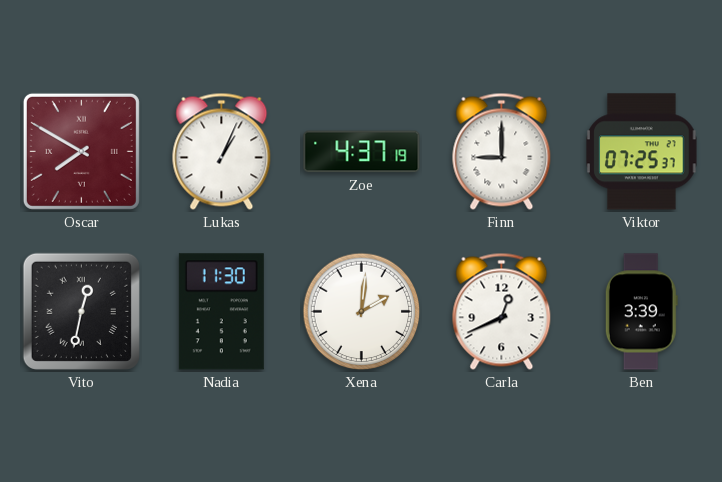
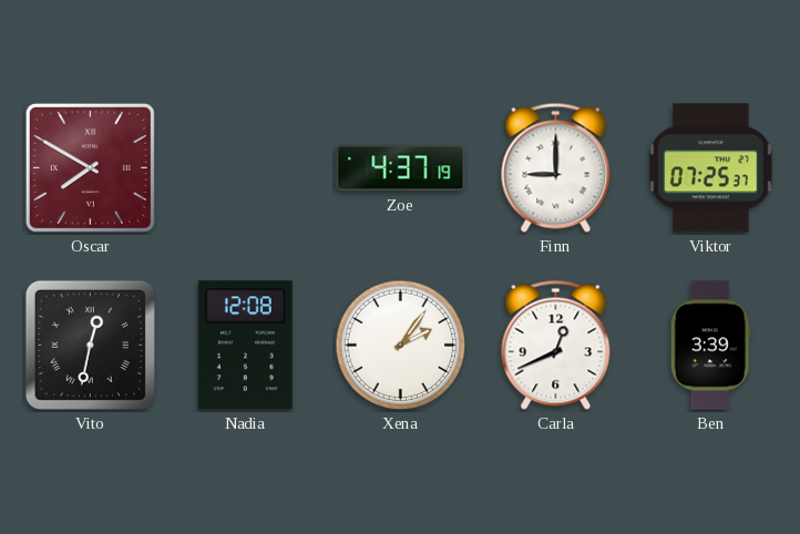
Lukas: 1:04 -> none
Nadia: 11:30 -> 12:08
Xena: 2:01 -> 2:06
